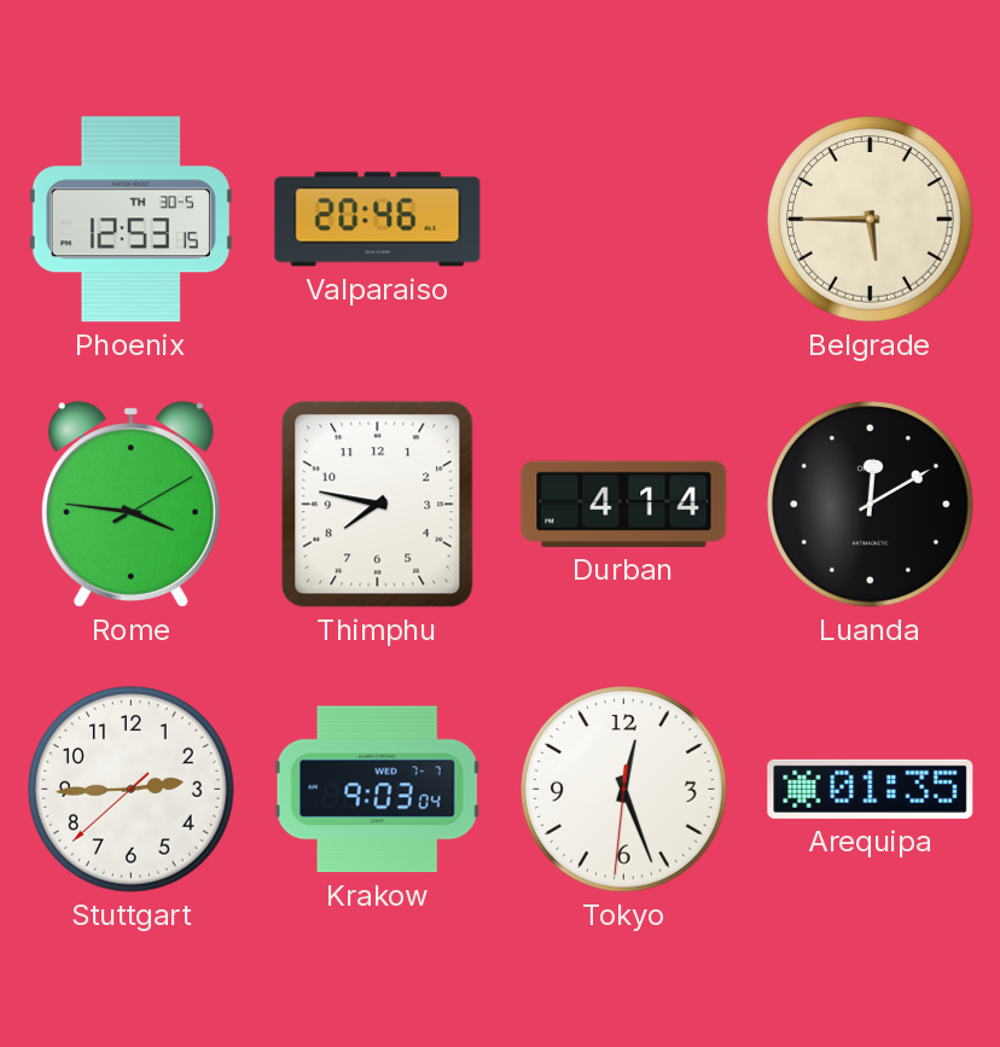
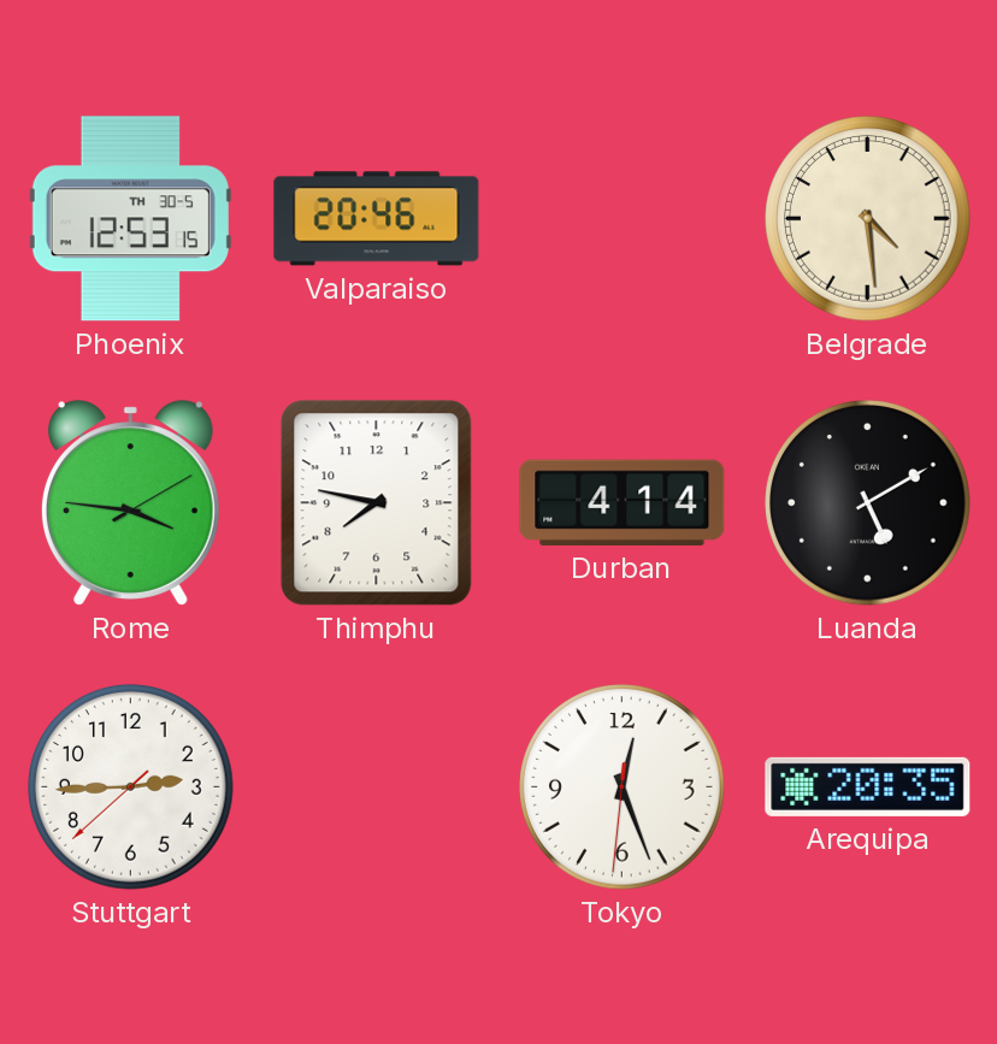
Belgrade: 5:45 -> 4:29
Luanda: 12:10 -> 5:10
Krakow: 9:03 -> none
Arequipa: 01:35 -> 20:35
